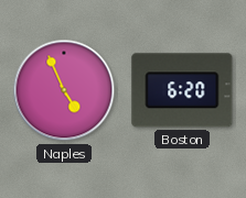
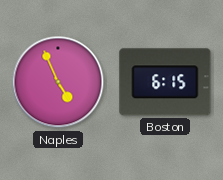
Boston: 6:20 -> 6:15
